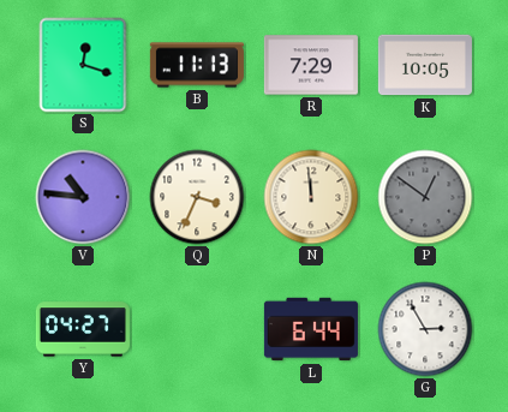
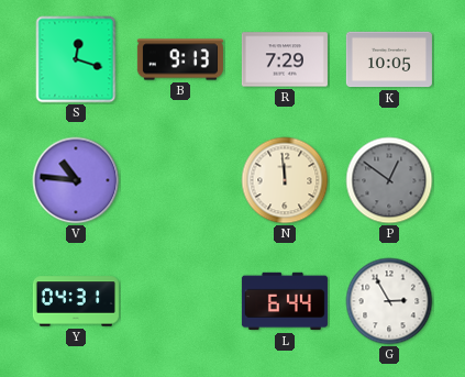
B: 11:13 -> 9:13
Q: 3:34 -> none
Y: 04:27 -> 04:31
